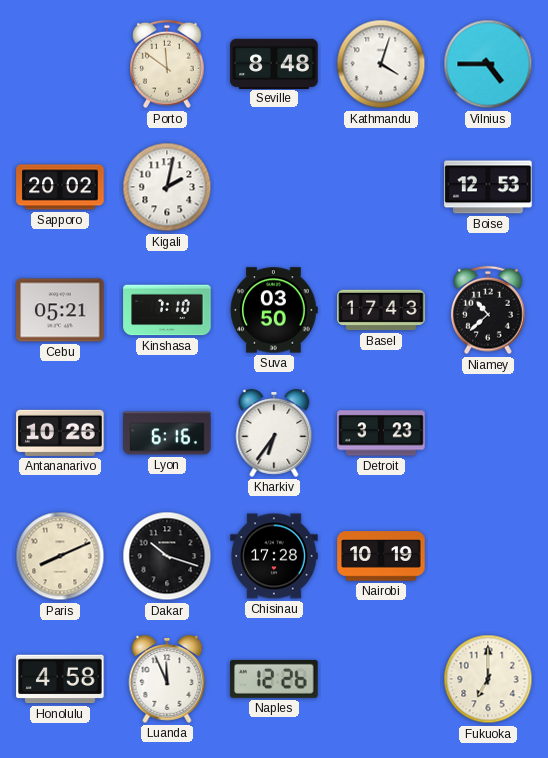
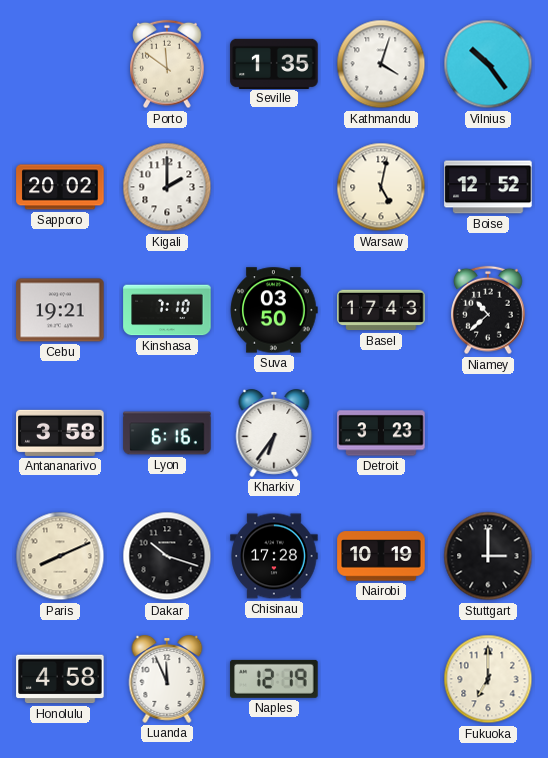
Seville: 8:48 -> 1:35
Vilnius: 4:45 -> 10:24
Kigali: 2:02 -> 2:00
Warsaw: none -> 5:02
Boise: 12:53 -> 12:52
Cebu: 05:21 -> 19:21
Antananarivo: 10:26 -> 3:58
Stuttgart: none -> 3:00
Naples: 12:26 -> 12:19
